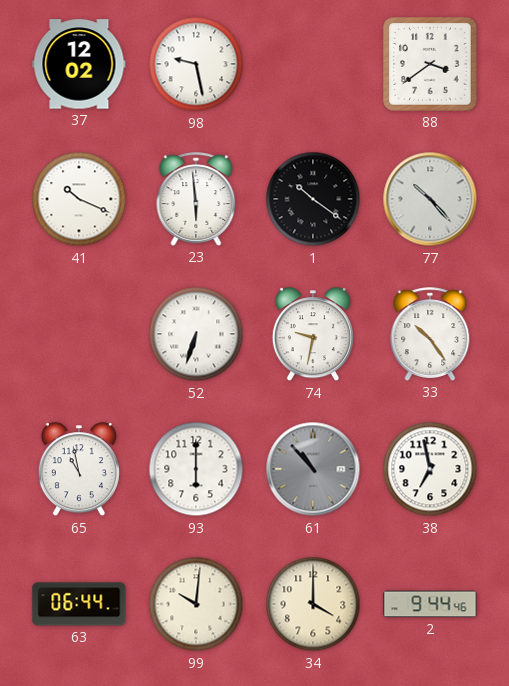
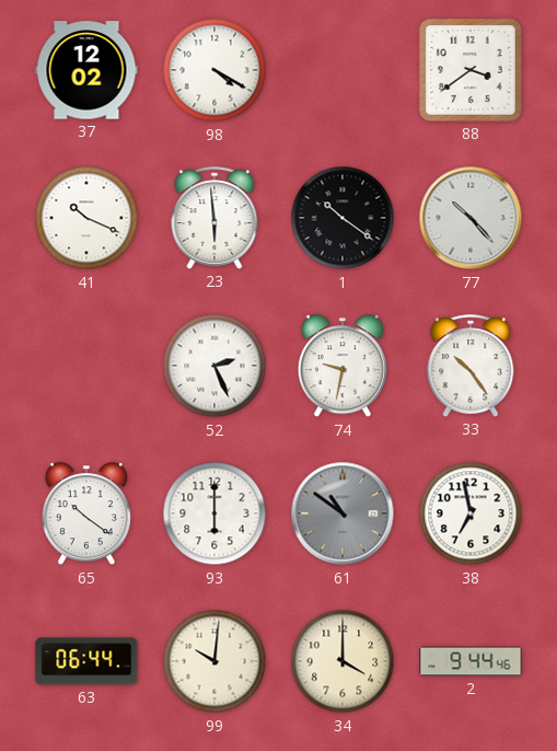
98: 9:28 -> 4:20
52: 6:33 -> 2:26
65: 10:58 -> 10:21
61: 10:53 -> 10:51
